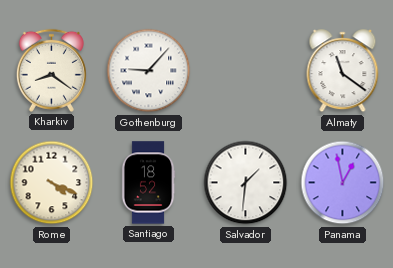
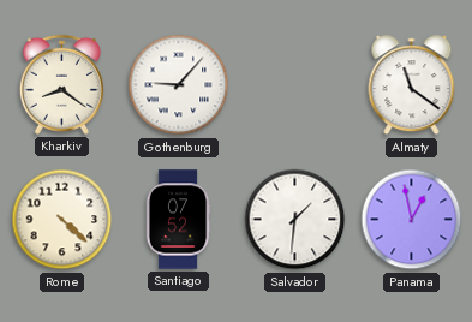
Rome: 4:19 -> 4:22
Santiago: 18:52 -> 07:52
